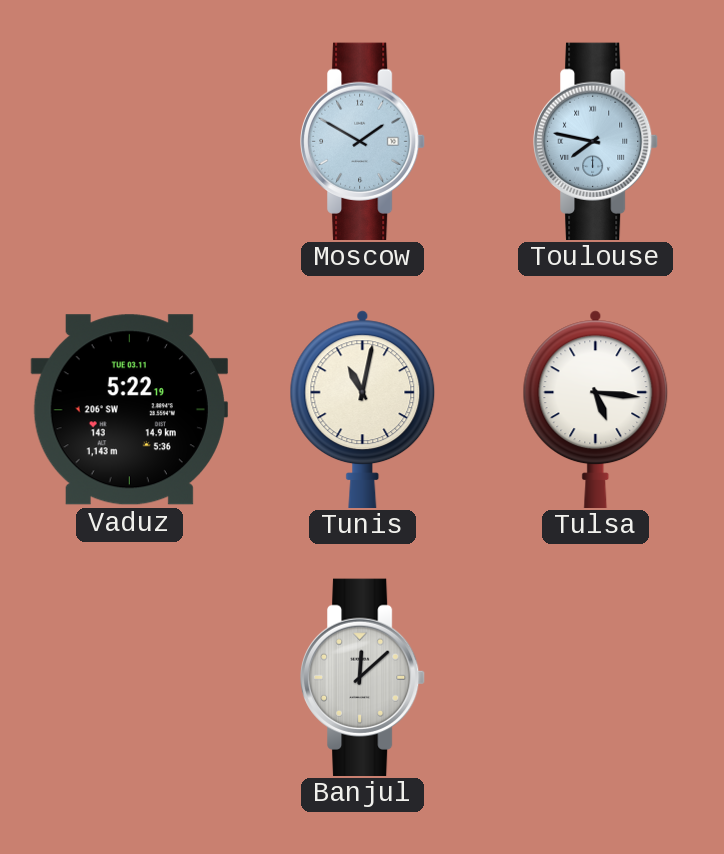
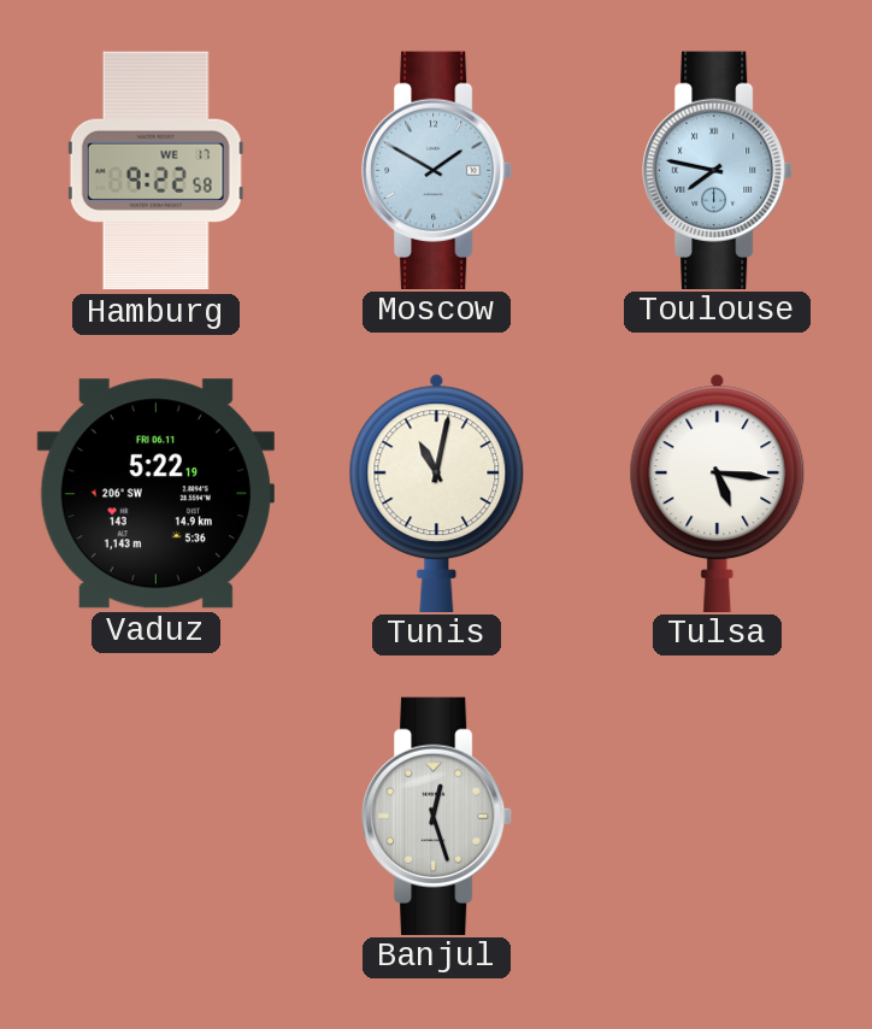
Hamburg: none -> 9:22
Vaduz date: TUE 03.11 -> FRI 06.11
Banjul: 12:08 -> 12:27
